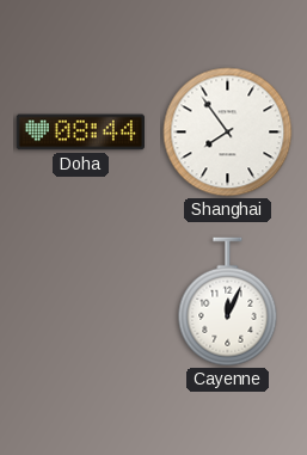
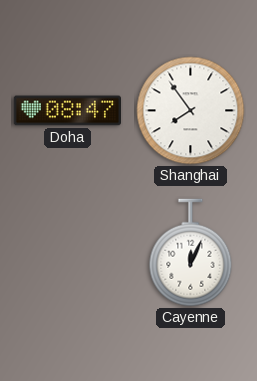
Doha: 08:44 -> 08:47
